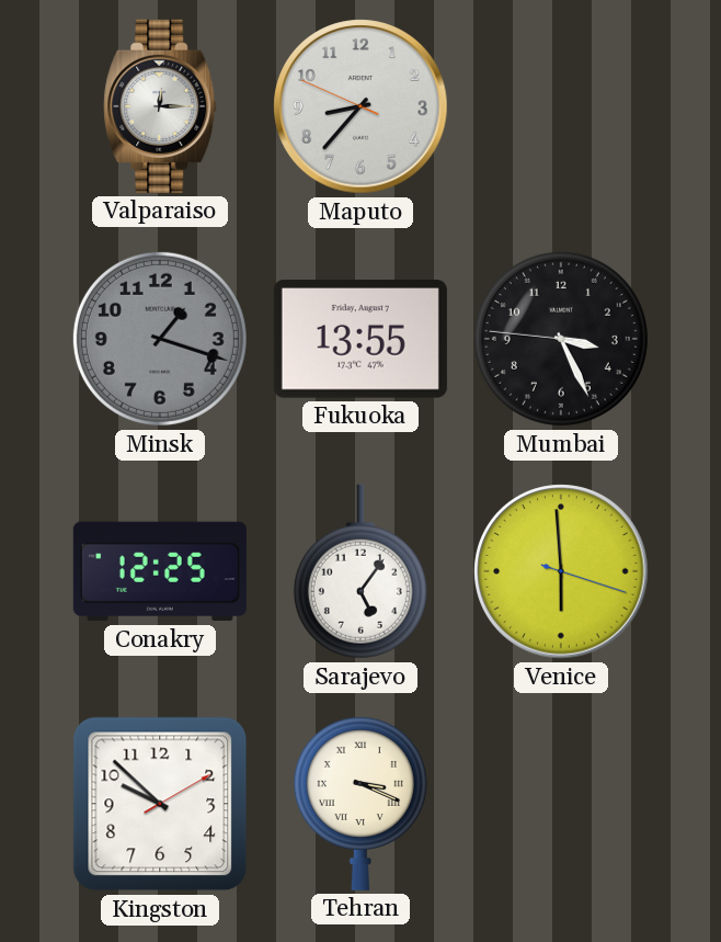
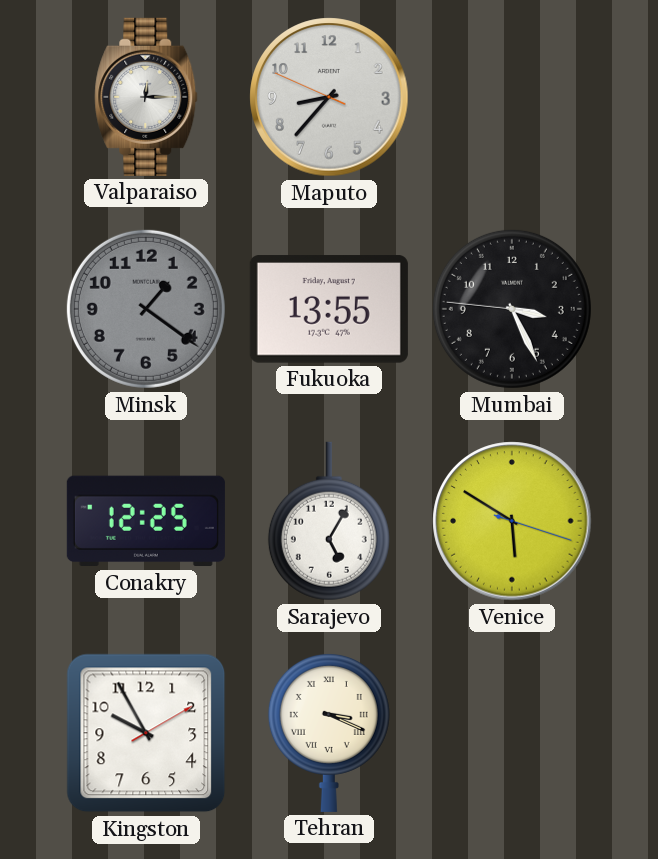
Minsk: 1:18 -> 1:21
Sarajevo: 5:06 -> 5:05
Venice: 5:59 -> 5:50
Kingston: 9:52 -> 9:55
